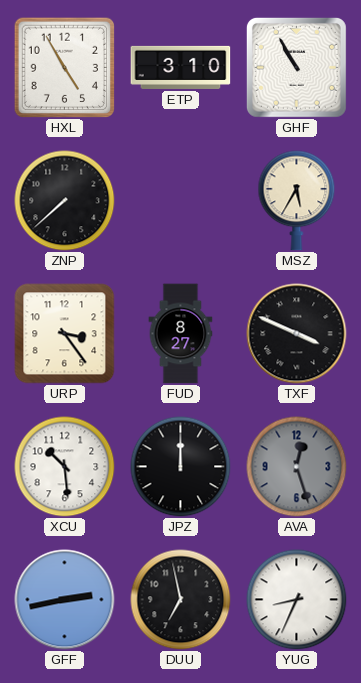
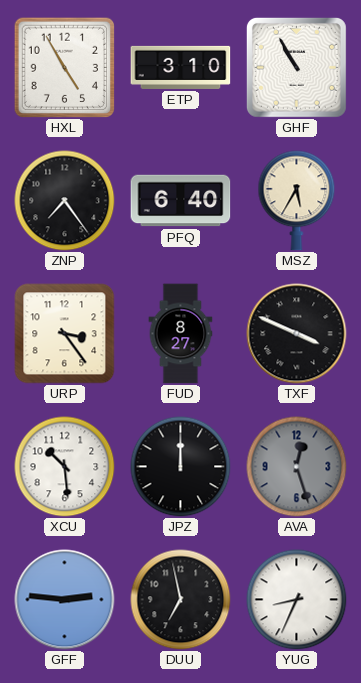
ZNP: 7:38 -> 7:24
PFQ: none -> 6:40
GFF: 2:43 -> 2:46
